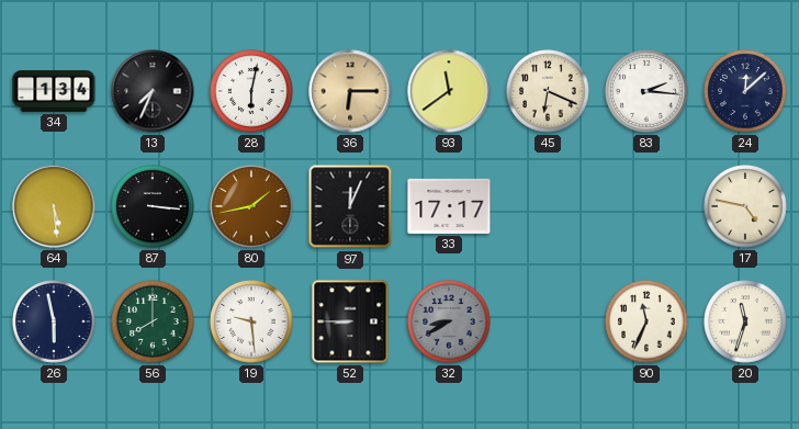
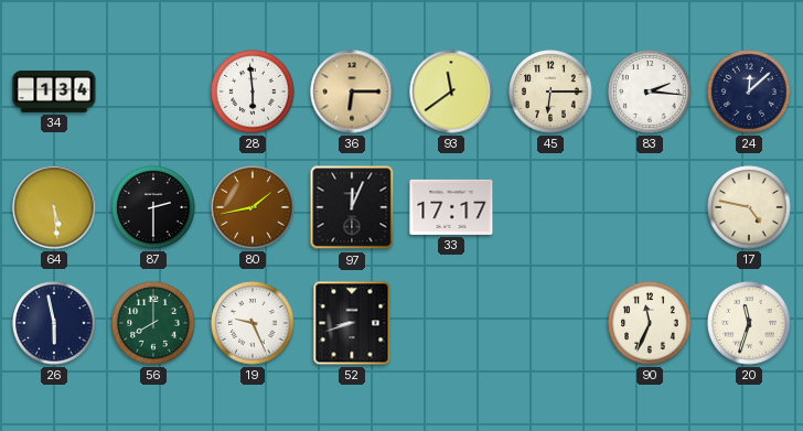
13: 7:34 -> none
28: 6:02 -> 5:59
45: 6:19 -> 6:15
87: 3:16 -> 2:30
19: 9:29 -> 9:26
52: 8:45 -> 8:42
32: 8:40 -> none
